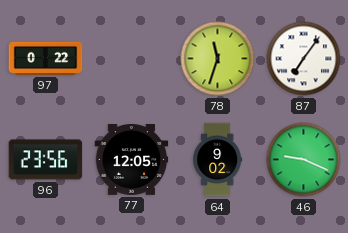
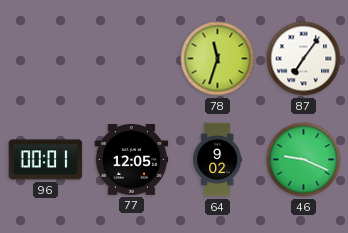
97: 0:22 -> none
96: 23:56 -> 00:01
